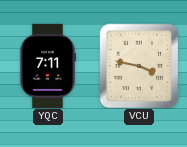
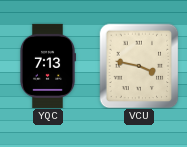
YQC: 7:11 -> 7:13
